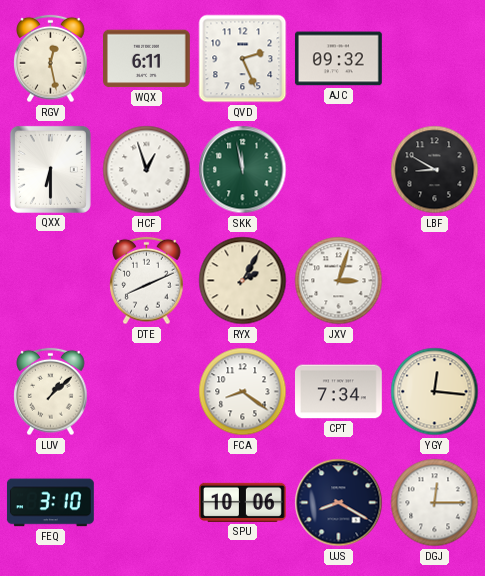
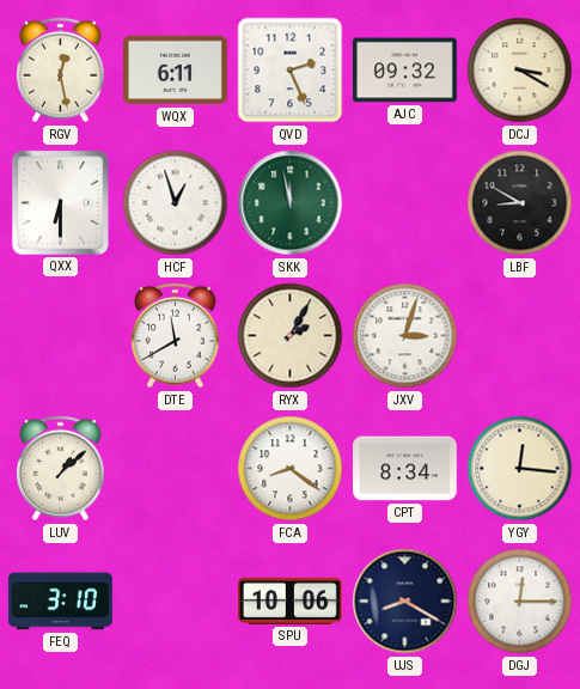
DCJ: none -> 3:20
DTE: 8:11 -> 11:40
CPT: 7:34 -> 8:34
